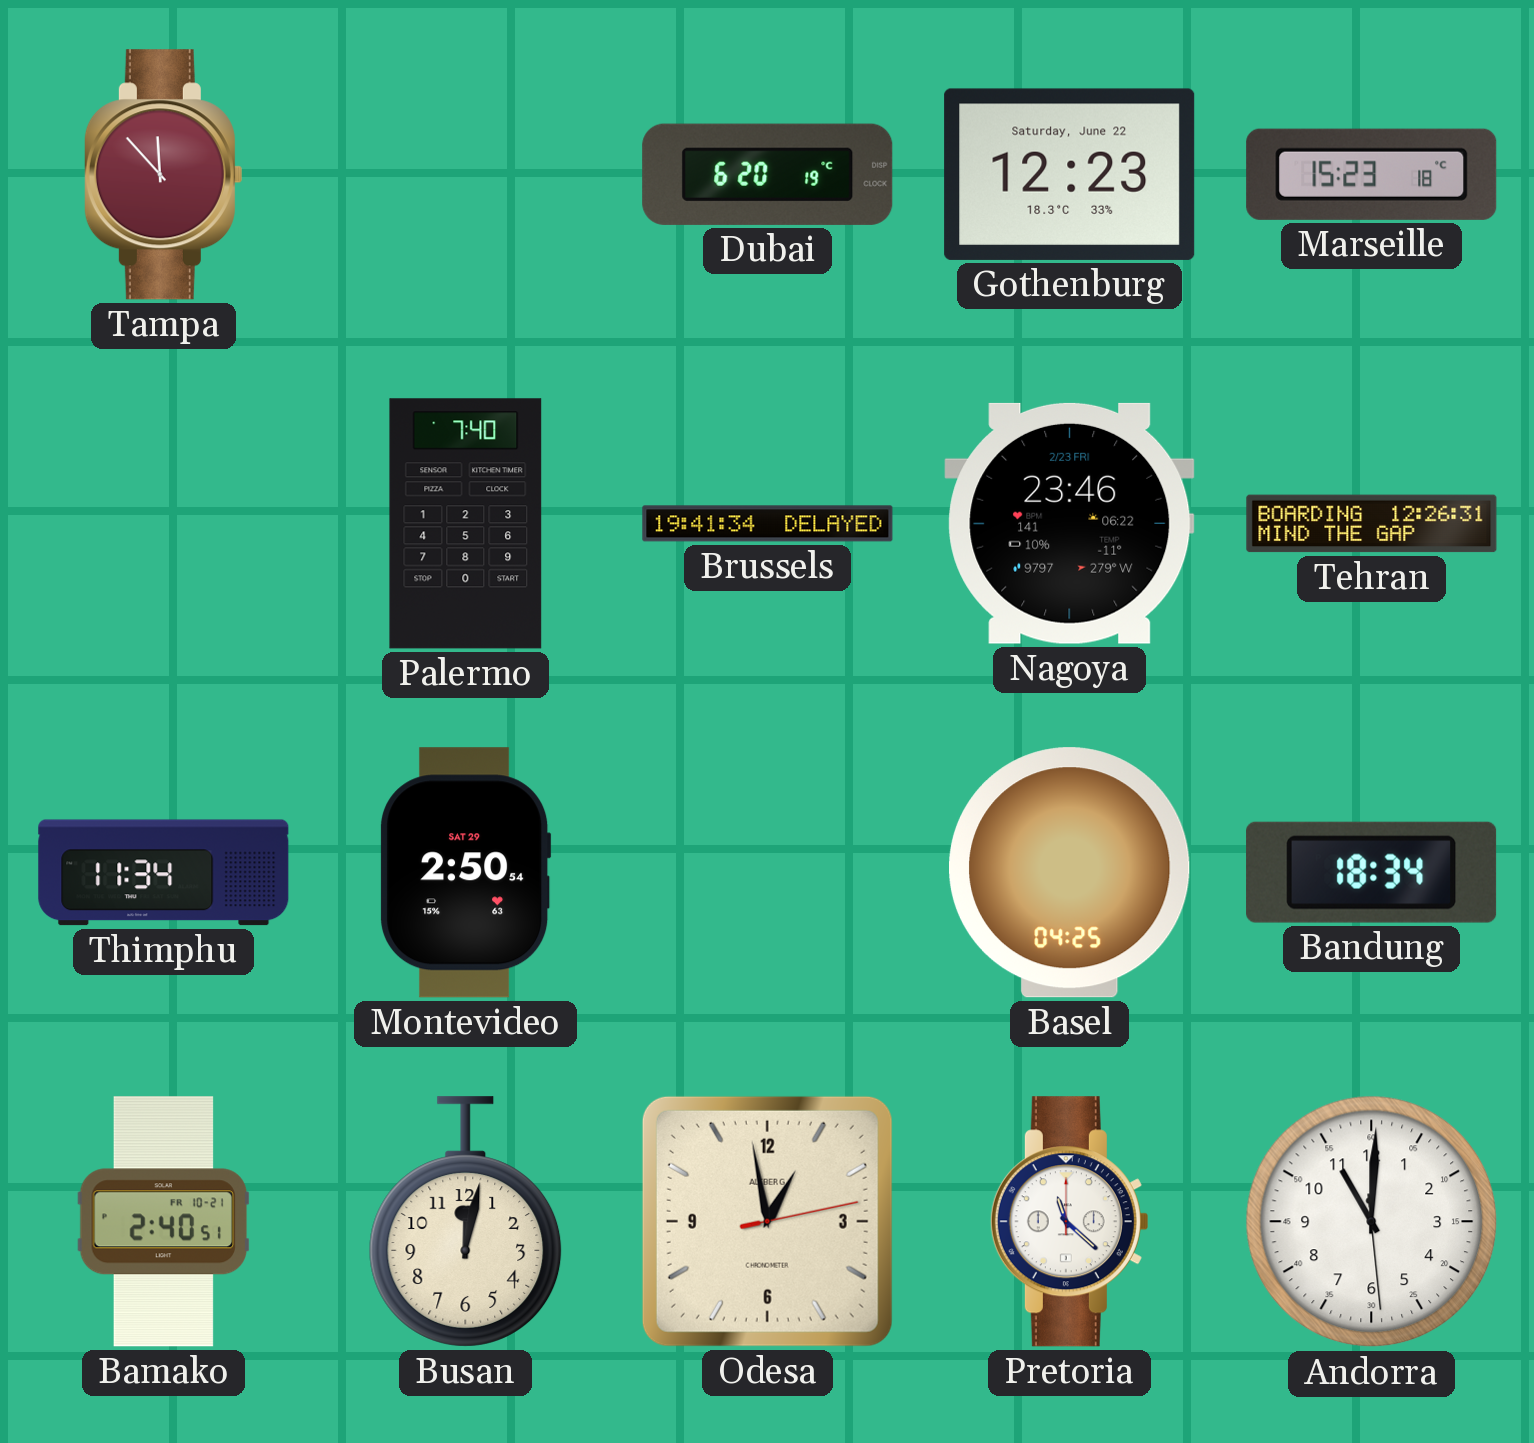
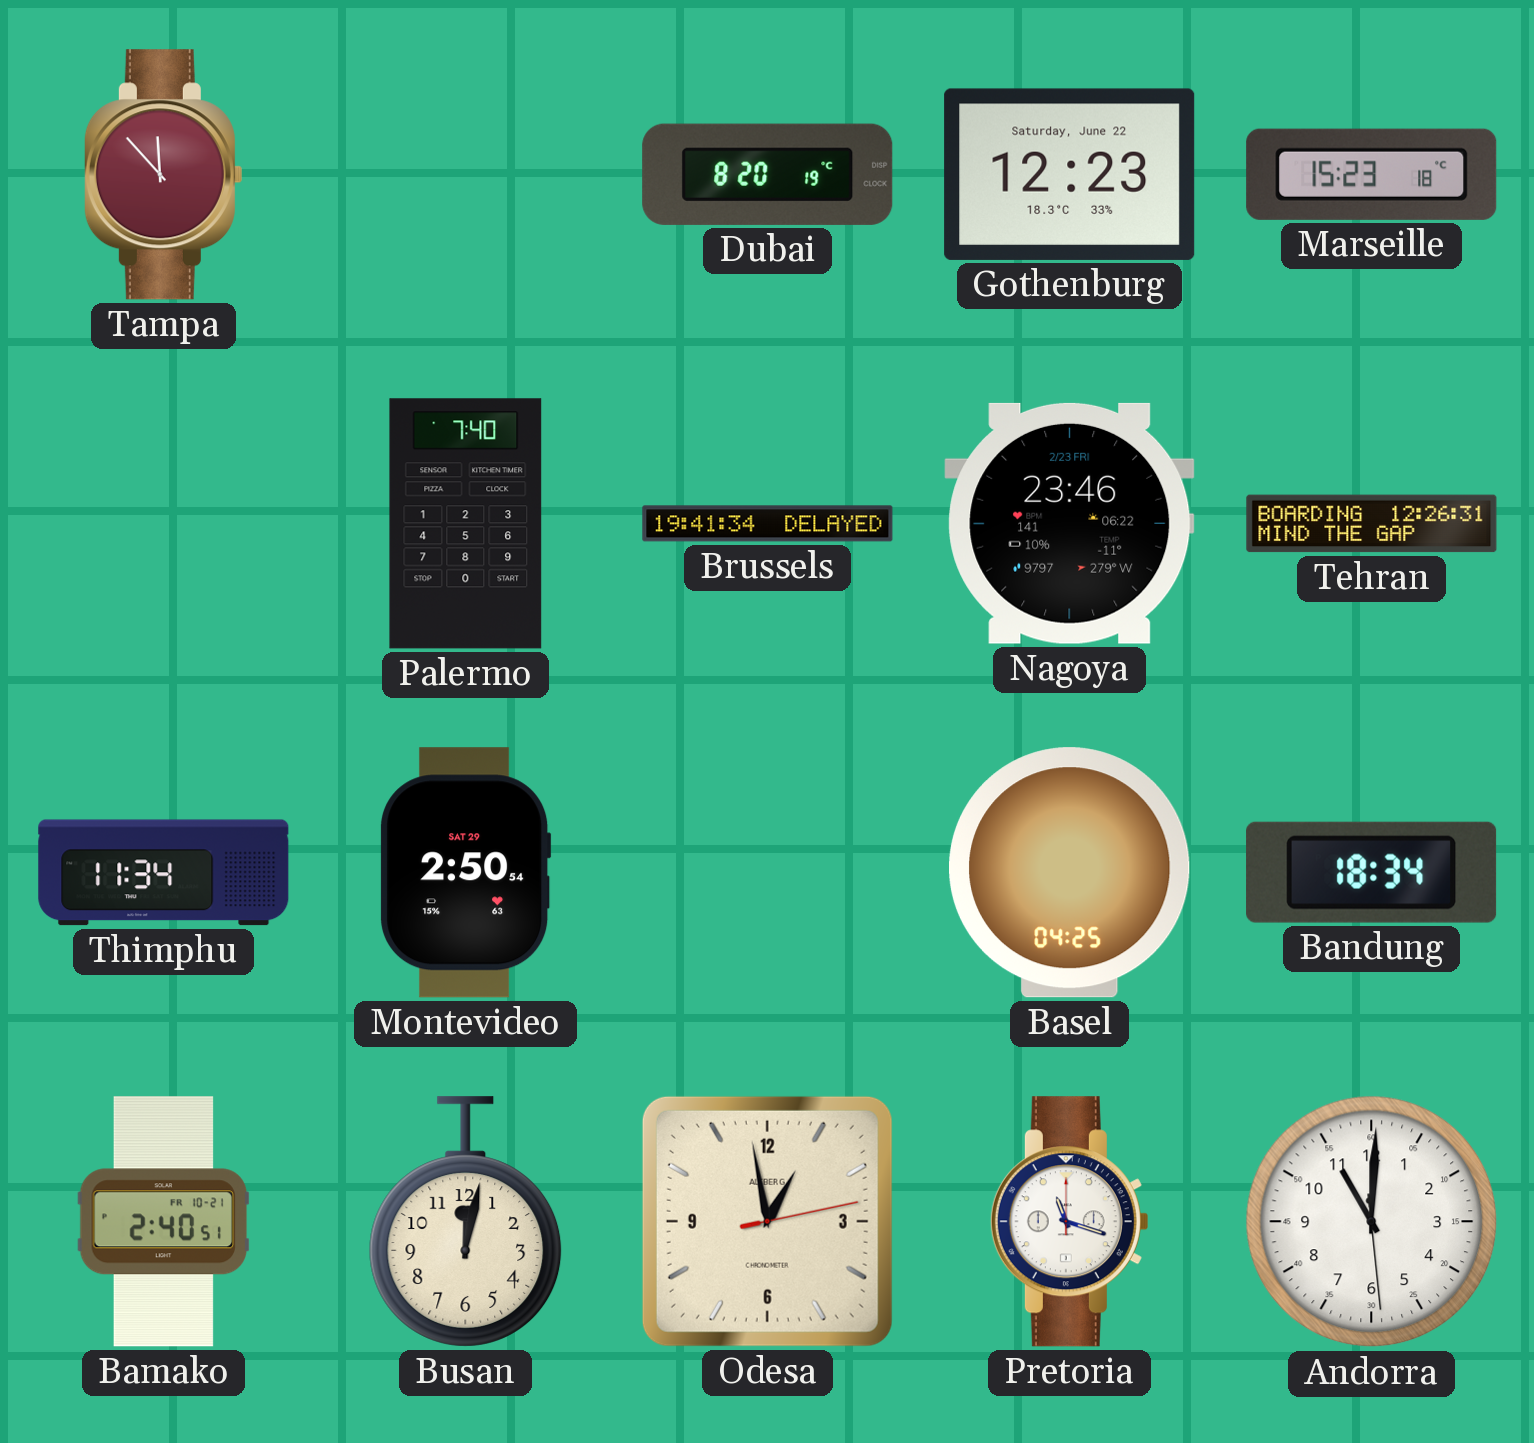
Dubai: 6:20 -> 8:20
Pretoria: 11:22 -> 11:18
